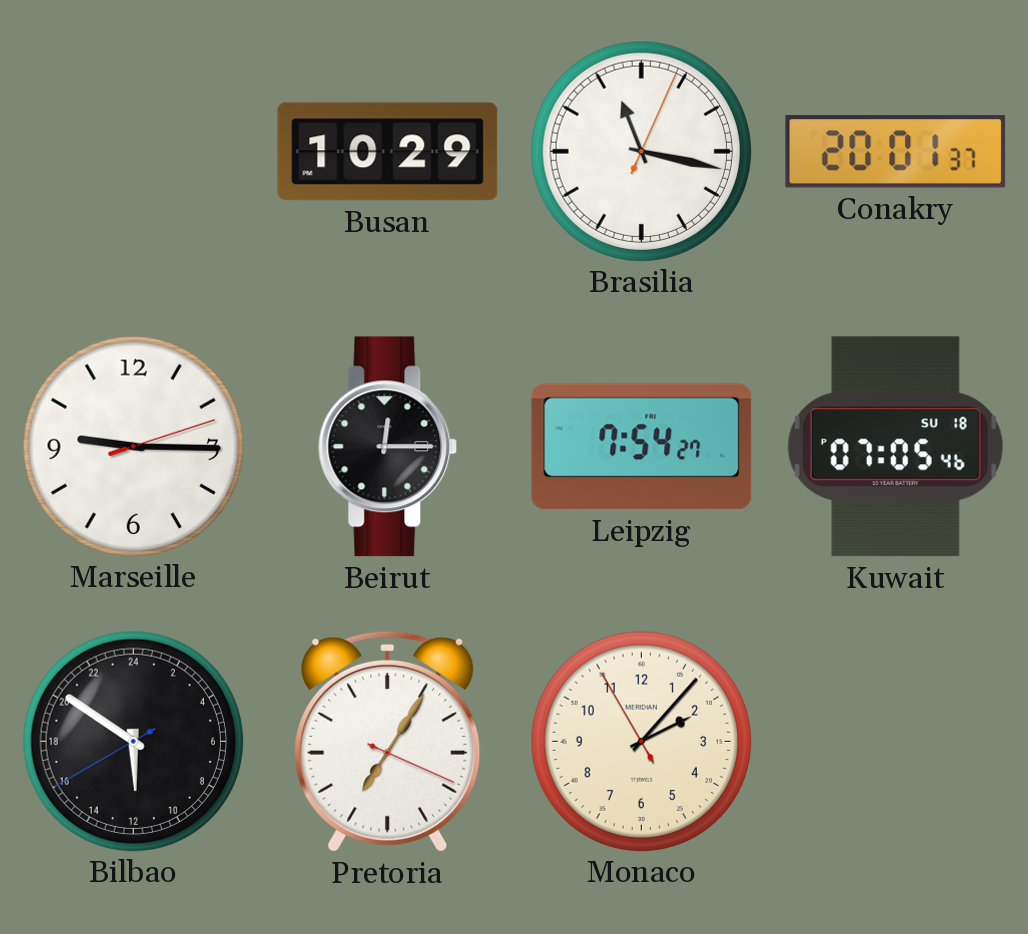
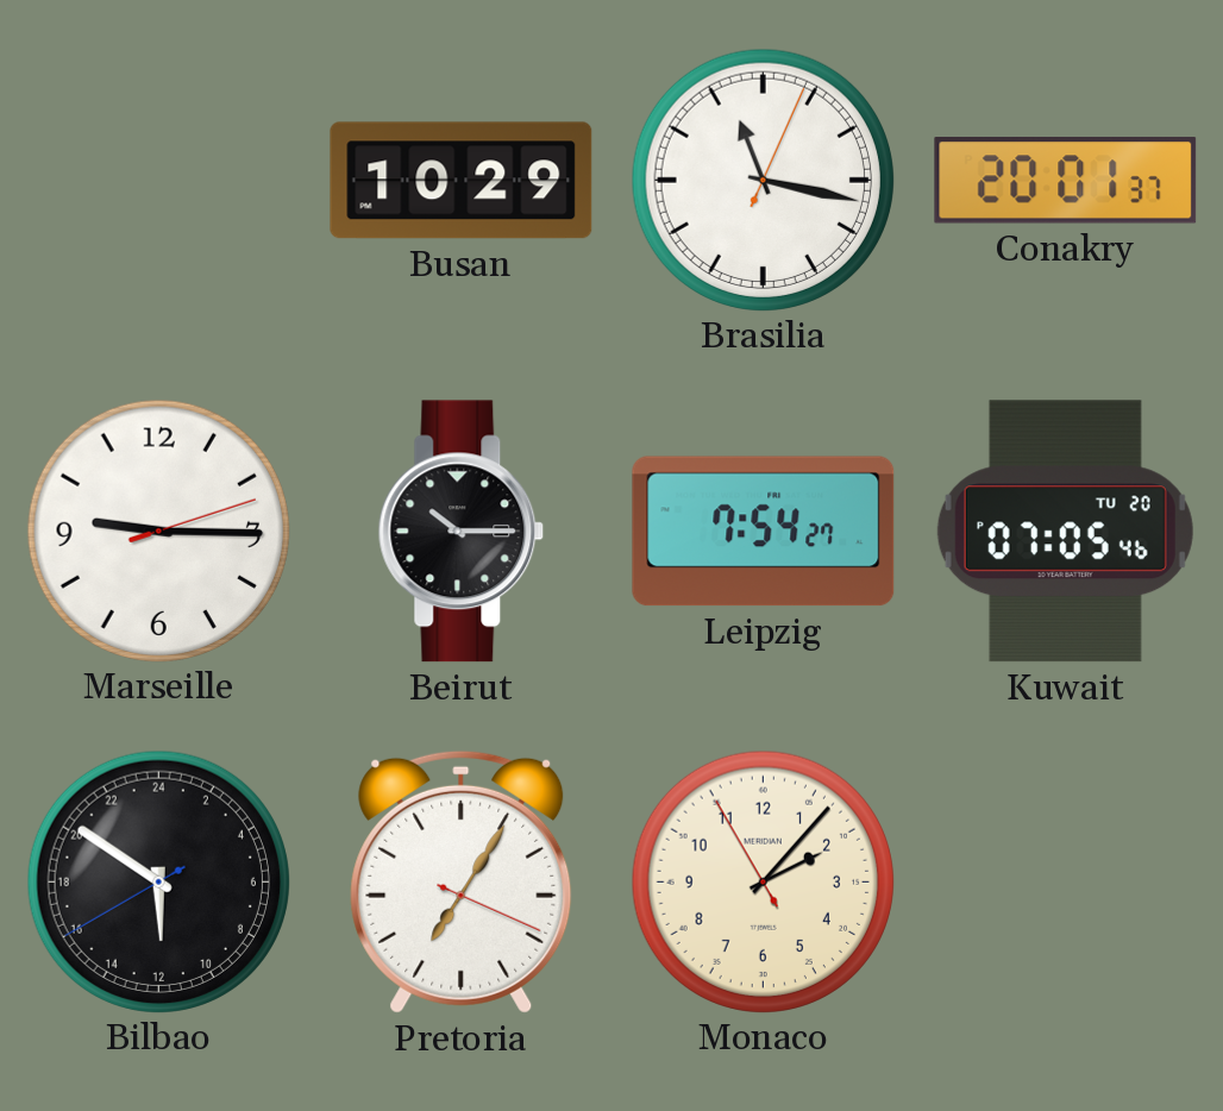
Beirut: 12:15 -> 10:15
Kuwait date: SU 18 -> TU 20
